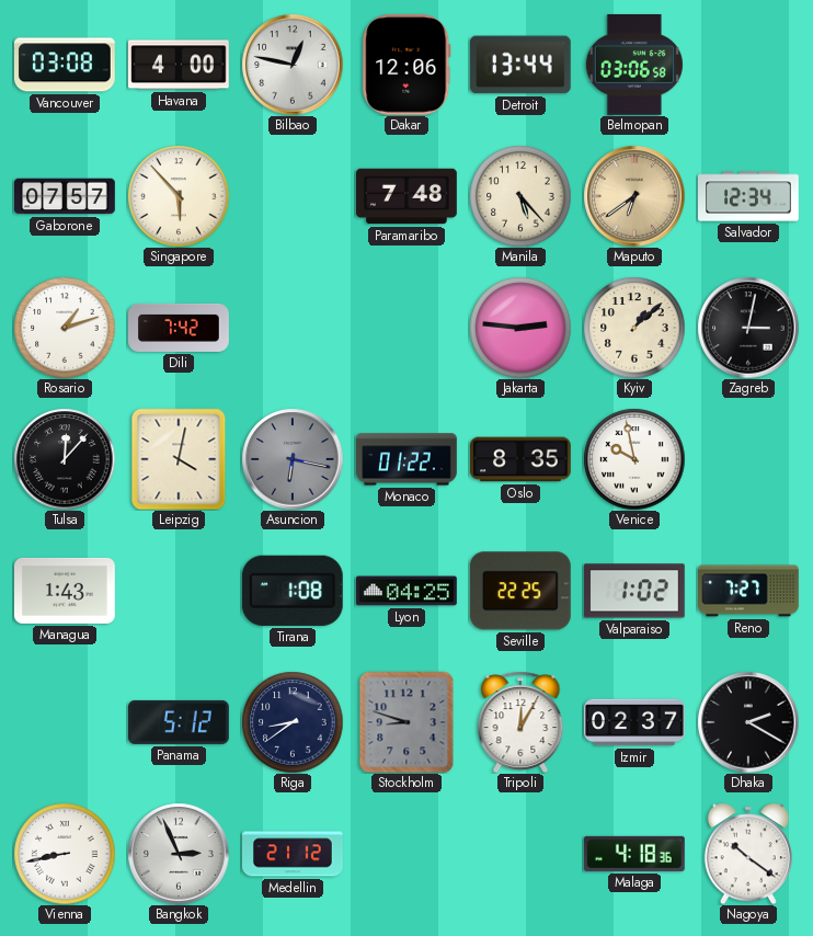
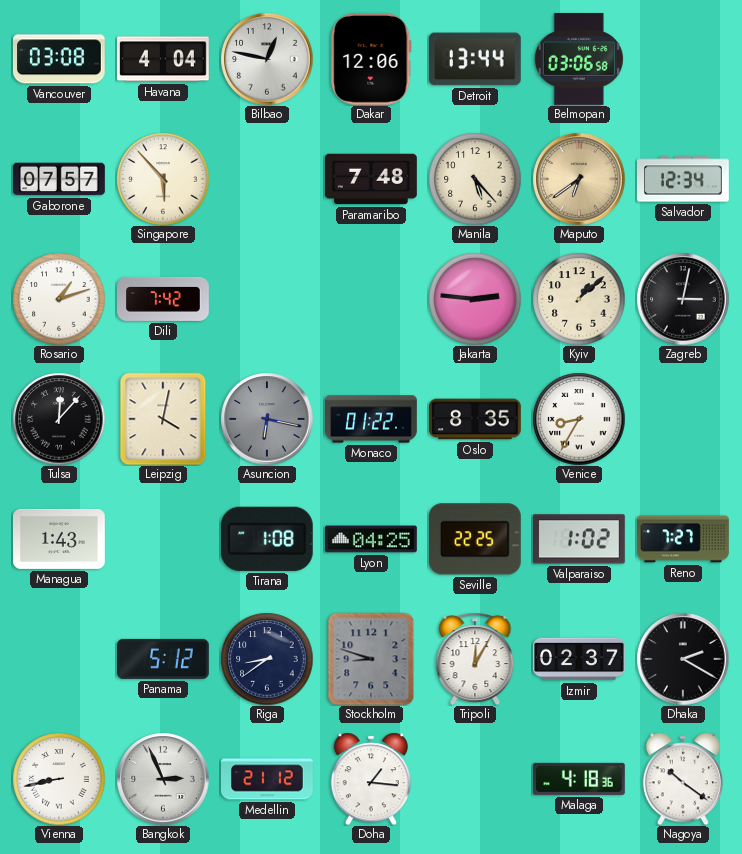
Havana: 4:00 -> 4:04
Venice: 9:58 -> 8:35
Doha: none -> 1:16
